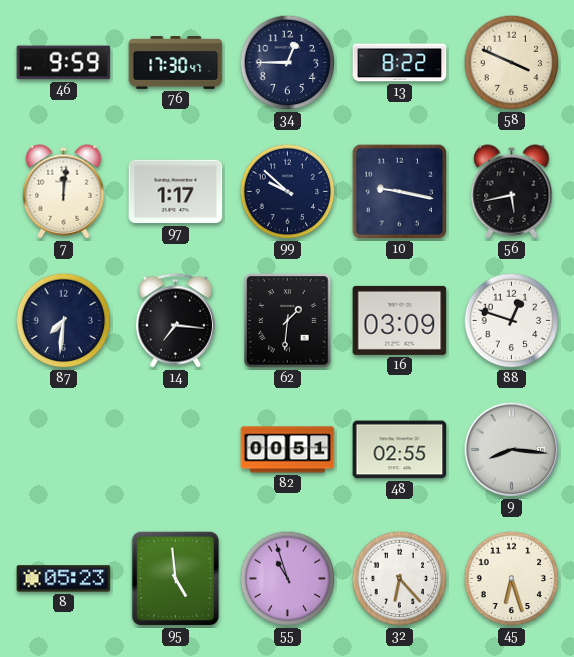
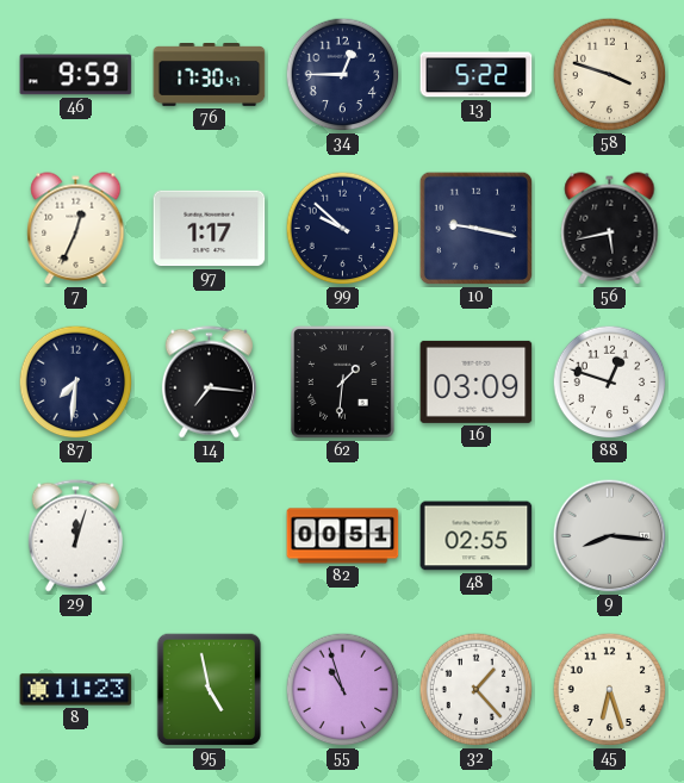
13: 8:22 -> 5:22
58: 3:49 -> 3:48
7: 12:01 -> 12:34
29: none -> 12:03
8: 05:23 -> 11:23
95: 4:59 -> 4:58
32: 6:23 -> 1:23
